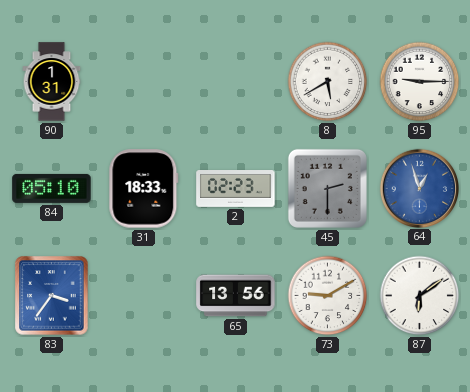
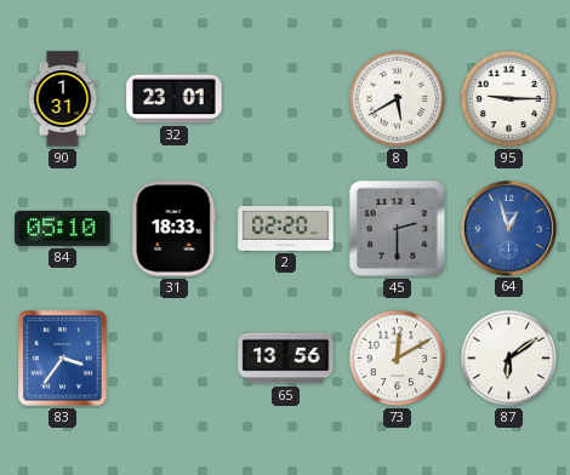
32: none -> 23:01
2: 02:23 -> 02:20
73: 9:10 -> 12:10
